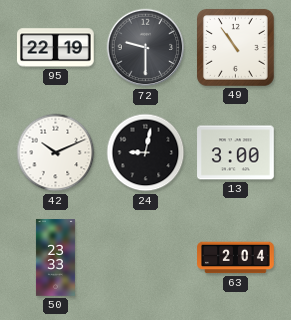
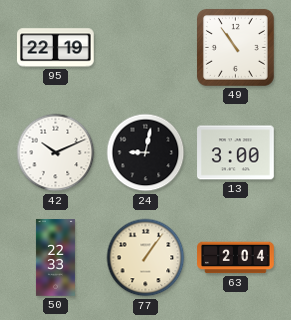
72: 9:30 -> none
50: 23:33 -> 22:33
77: none -> 1:06
